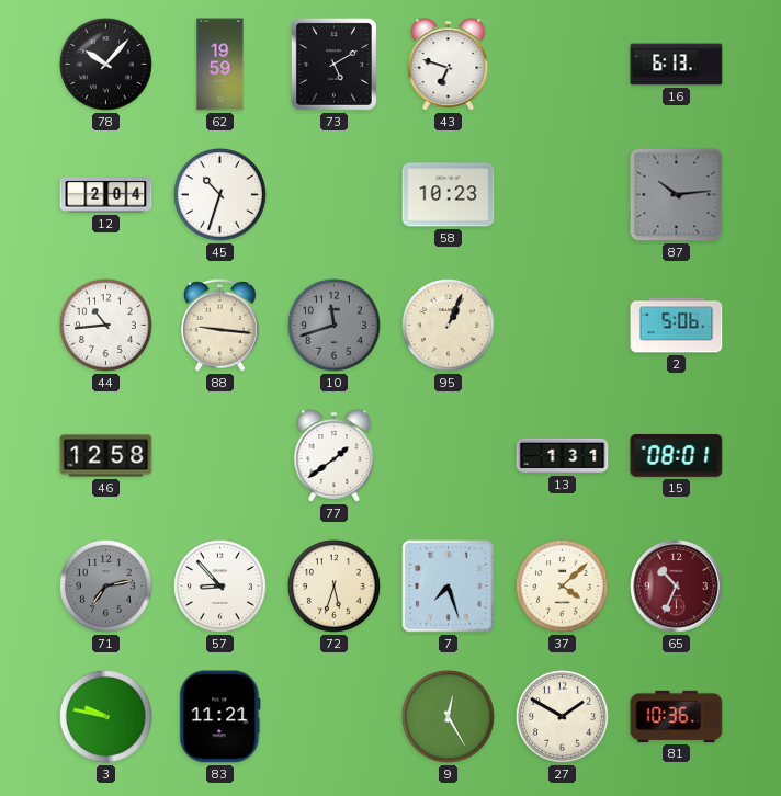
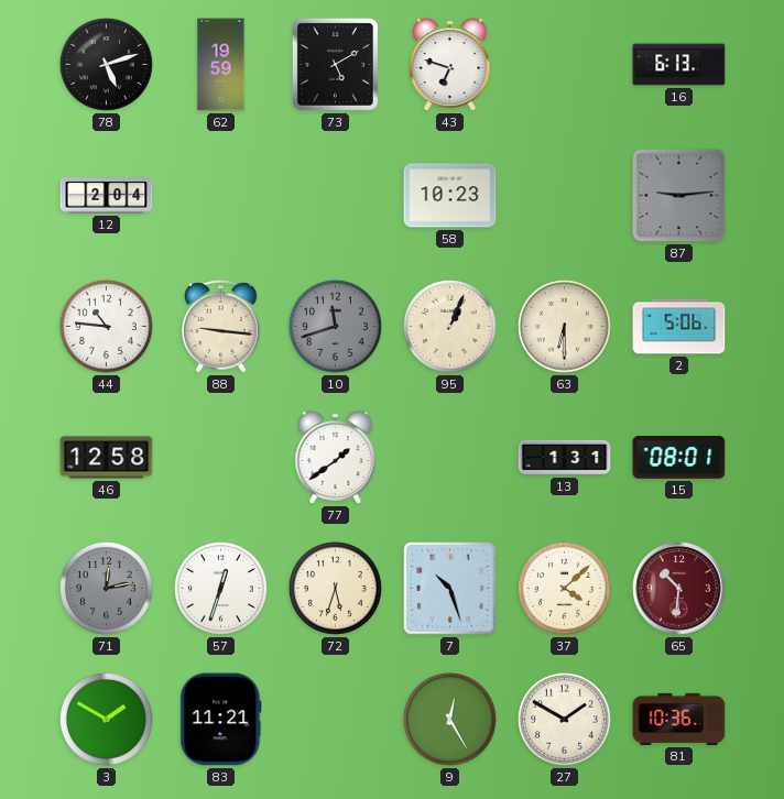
78: 10:07 -> 5:12
45: 10:33 -> none
87: 10:14 -> 9:14
44: 10:44 -> 10:46
63: none -> 6:30
71: 7:13 -> 12:13
57: 8:53 -> 12:33
7: 7:27 -> 10:27
65: 10:34 -> 10:31
3: 9:47 -> 1:50
